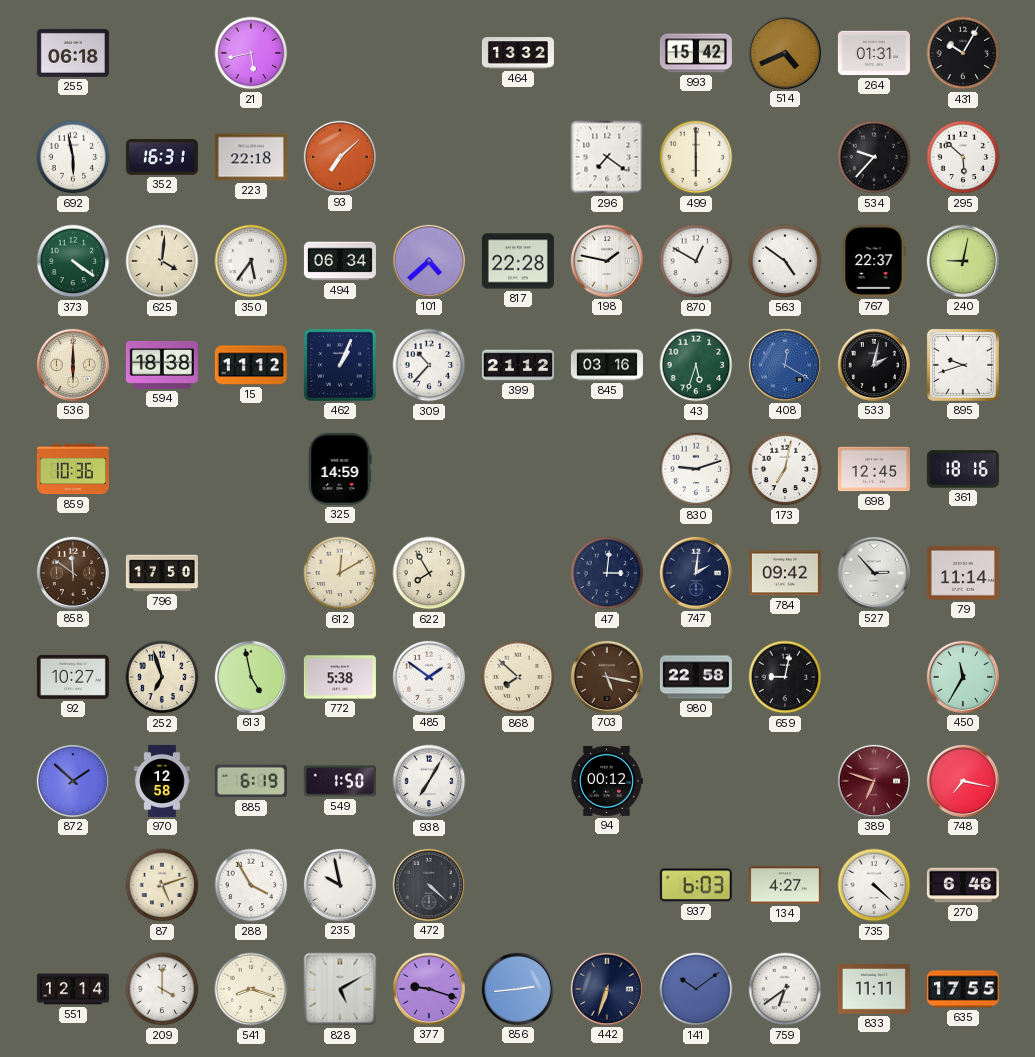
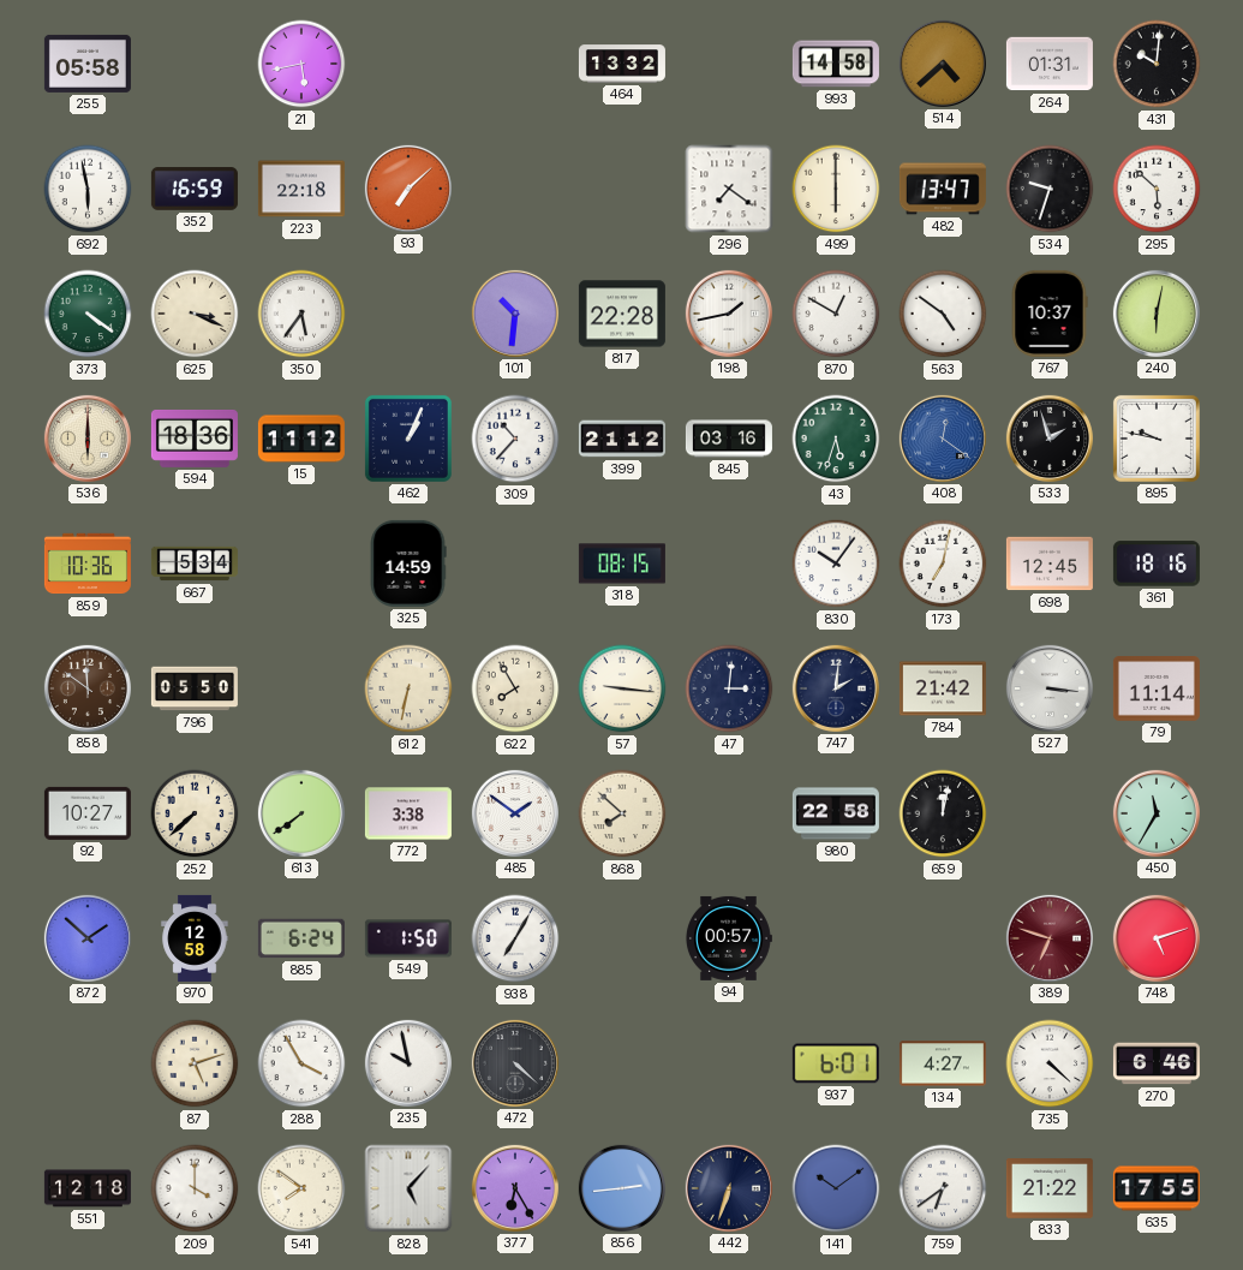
255: 06:18 -> 05:58
993: 15:42 -> 14:58
514: 4:41 -> 4:38
431: 10:05 -> 10:01
352: 16:31 -> 16:59
482: none -> 13:47
534: 9:37 -> 9:33
625: 4:01 -> 3:19
494: 06:34 -> none
101: 4:38 -> 10:31
198: 1:47 -> 1:43
767: 22:37 -> 10:37
240: 9:02 -> 6:02
594: 18:38 -> 18:36
408: 12:20 -> 12:21
533: 2:02 -> 1:57
895: 9:42 -> 9:47
667: none -> 5:34
318: none -> 08:15
830: 9:12 -> 10:06
796: 17:50 -> 05:50
612: 12:10 -> 6:32
57: none -> 9:16
784: 09:42 -> 21:42
527: 2:53 -> 3:16
252: 6:57 -> 7:38
613: 4:58 -> 7:39
772: 5:38 -> 3:38
703: 5:17 -> none
659: 9:02 -> 12:02
885: 6:19 -> 6:24
94: 00:12 -> 00:57
748: 7:17 -> 5:12
937: 6:03 -> 6:01
551: 12:14 -> 12:18
541: 8:18 -> 7:51
828: 5:10 -> 5:07
377: 9:18 -> 6:25
833: 11:11 -> 21:22
